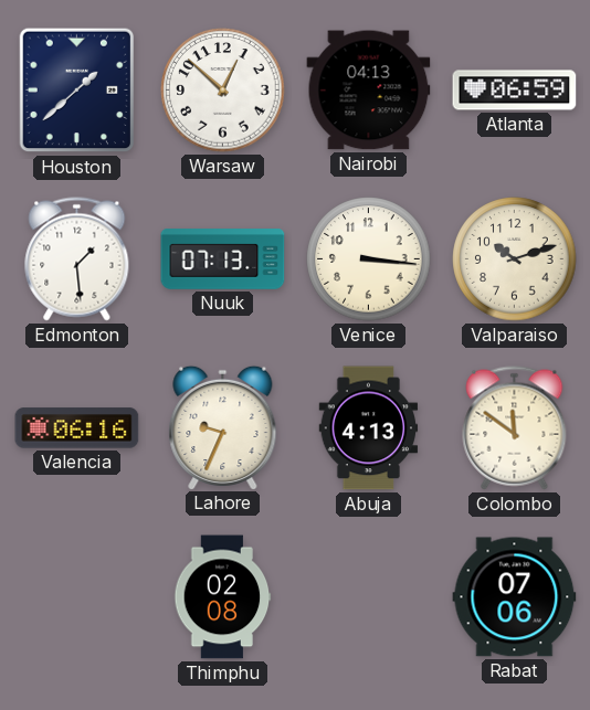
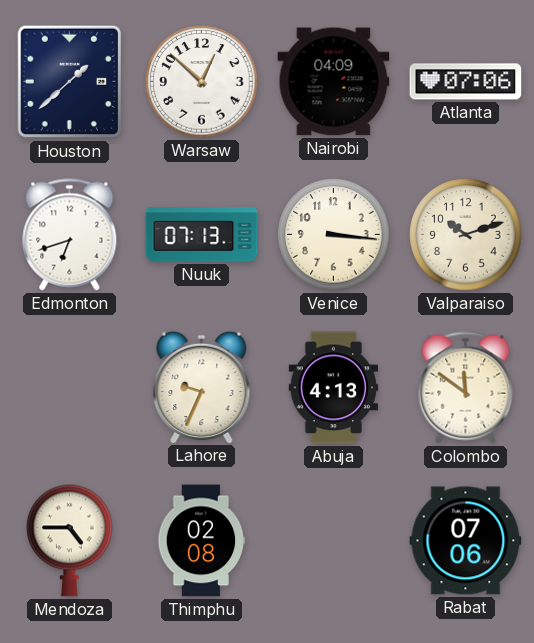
Nairobi: 04:13 -> 04:09
Atlanta: 06:59 -> 07:06
Edmonton: 1:29 -> 6:42
Valencia: 06:16 -> none
Mendoza: none -> 4:45
